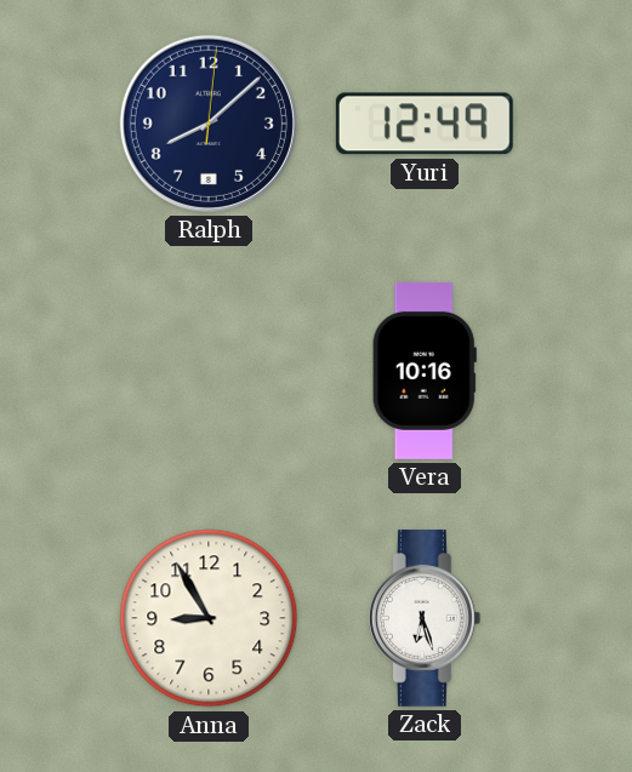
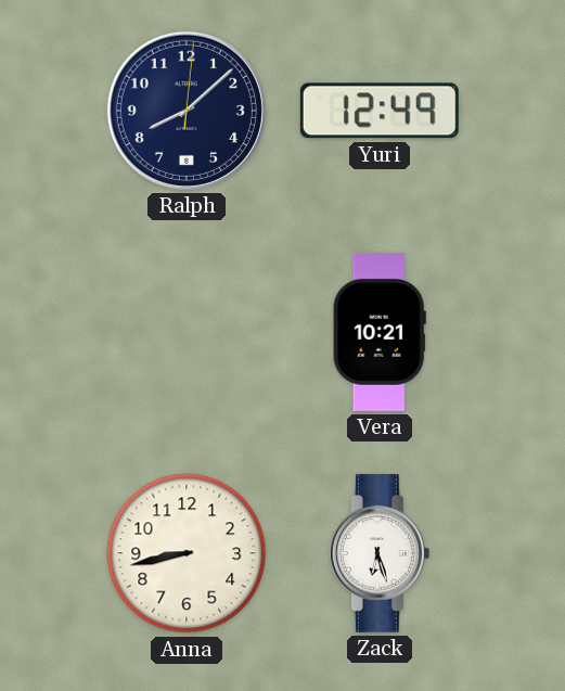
Vera: 10:16 -> 10:21
Anna: 8:55 -> 8:43
